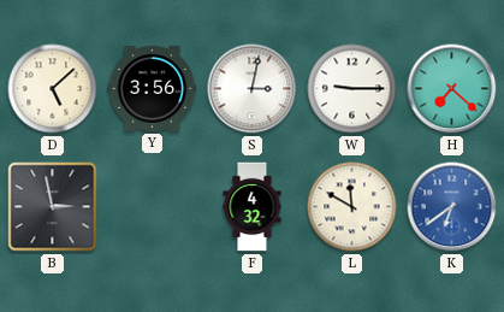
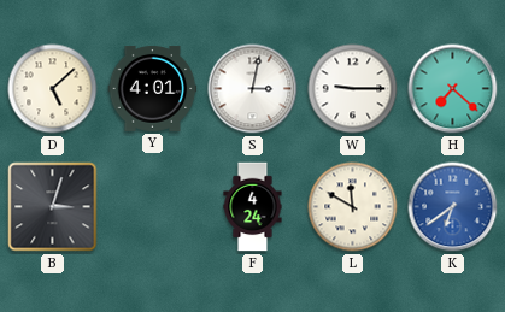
Y: 3:56 -> 4:01
B: 2:58 -> 3:03
F: 4:32 -> 4:24
